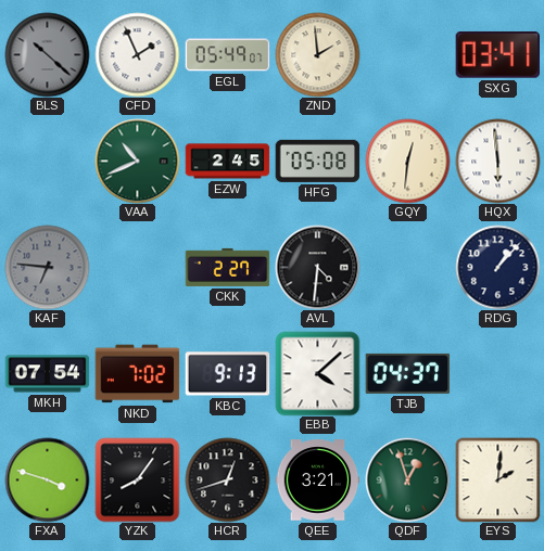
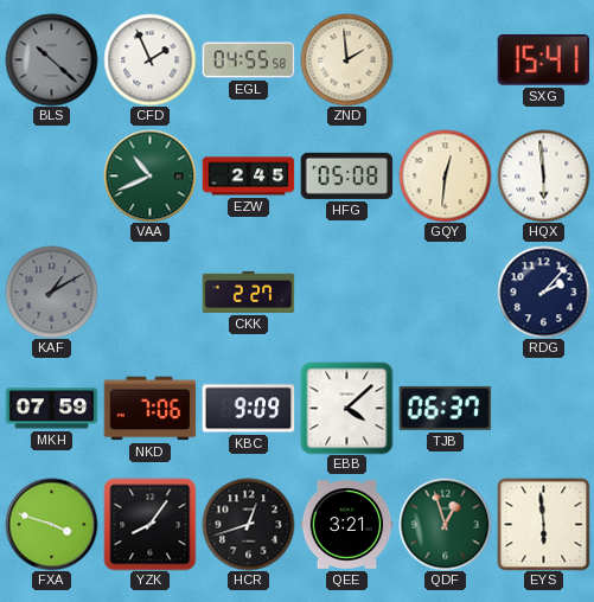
EGL: 05:49 -> 04:55
SXG: 03:41 -> 15:41
KAF: 6:46 -> 1:10
AVL: 4:31 -> none
RDG: 1:07 -> 2:07
MKH: 07:54 -> 07:59
NKD: 7:02 -> 7:06
KBC: 9:13 -> 9:09
TJB: 04:37 -> 06:37
EYS: 2:01 -> 5:59
